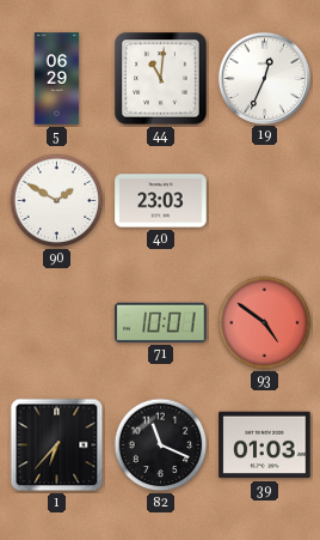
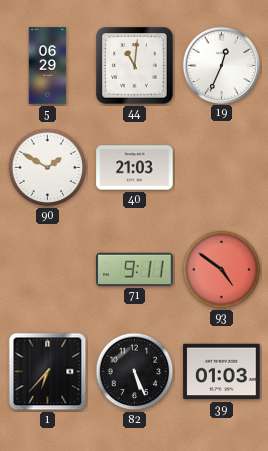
40: 23:03 -> 21:03
71: 10:01 -> 9:11
82: 11:19 -> 5:26
